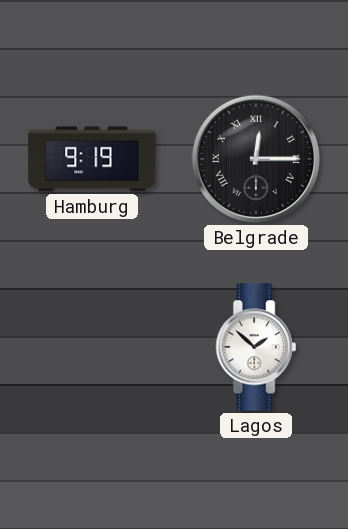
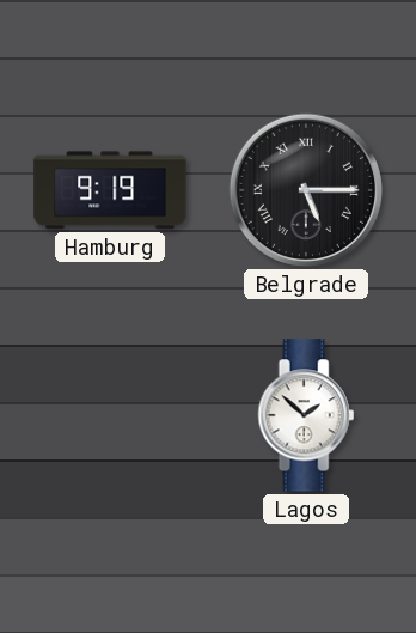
Belgrade: 12:15 -> 5:15
